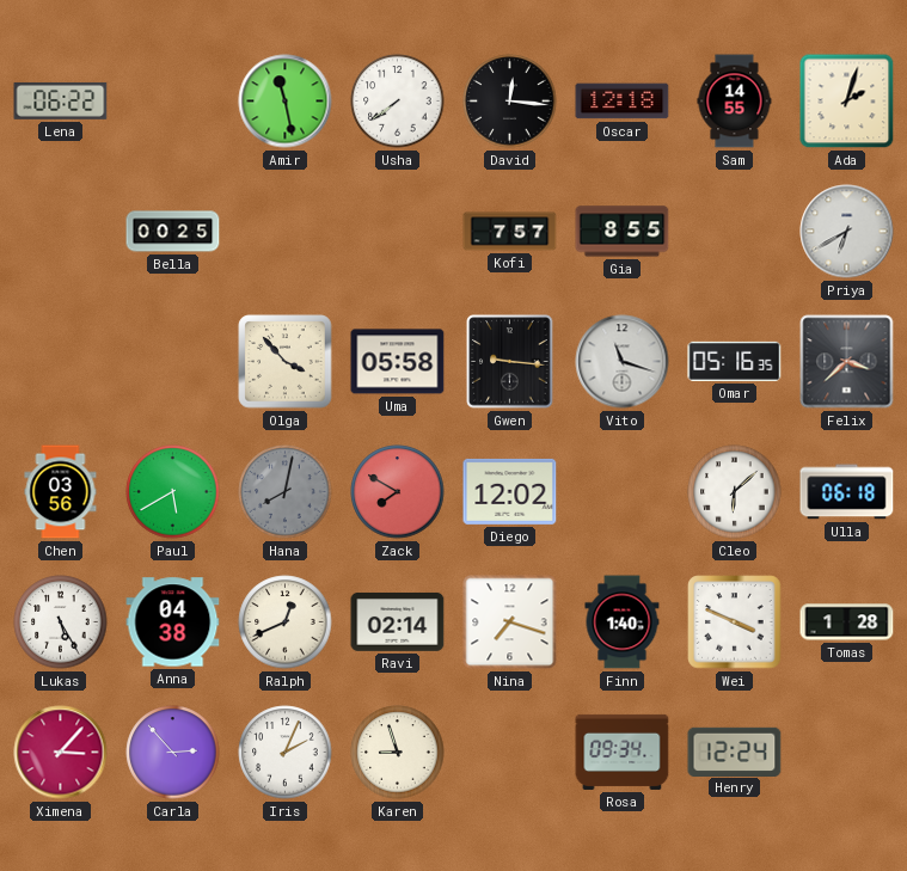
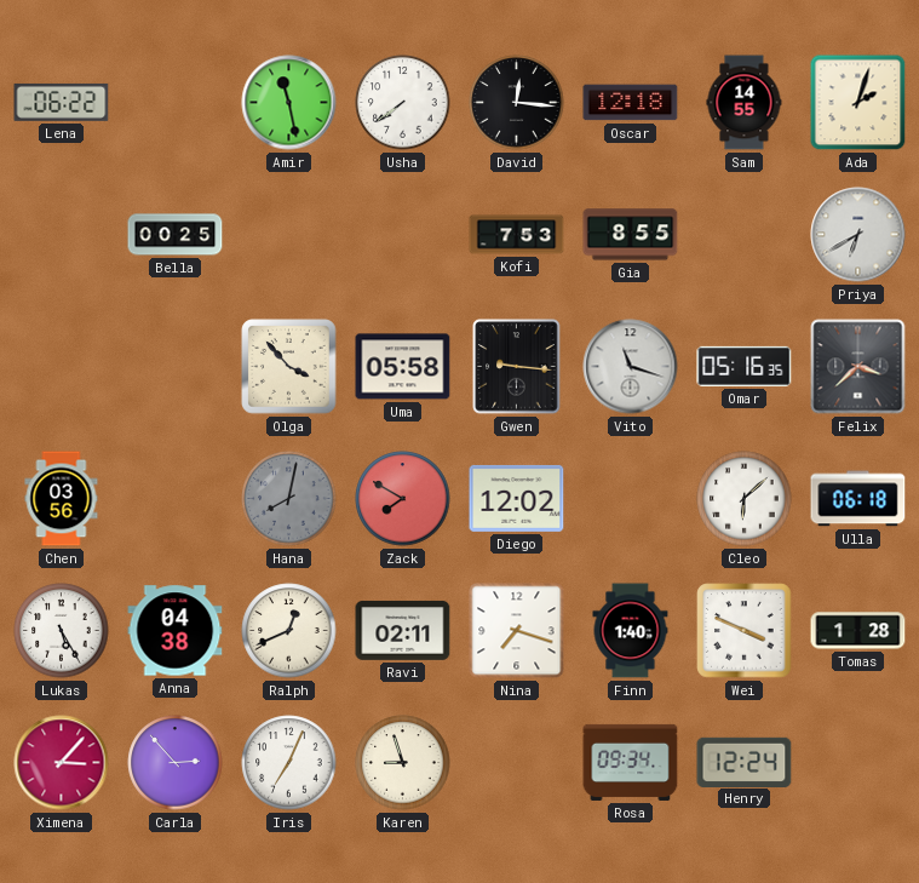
Kofi: 7:57 -> 7:53
Paul: 5:40 -> none
Ravi: 02:14 -> 02:11
Iris: 2:04 -> 7:04
